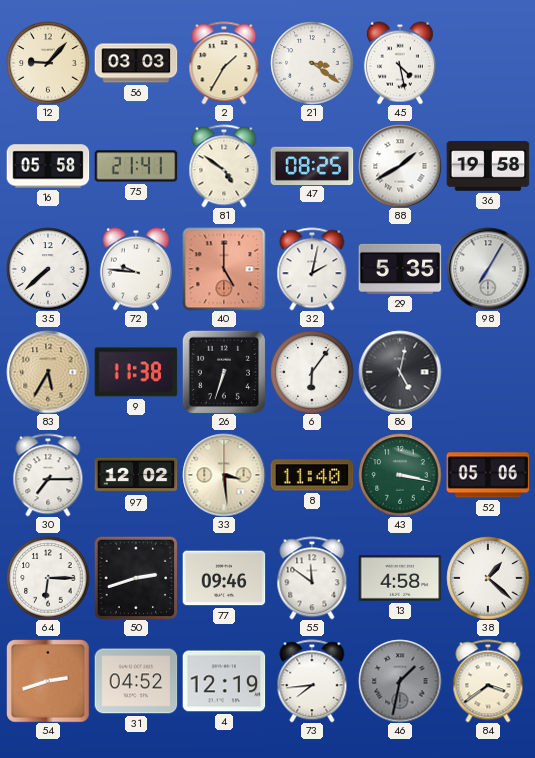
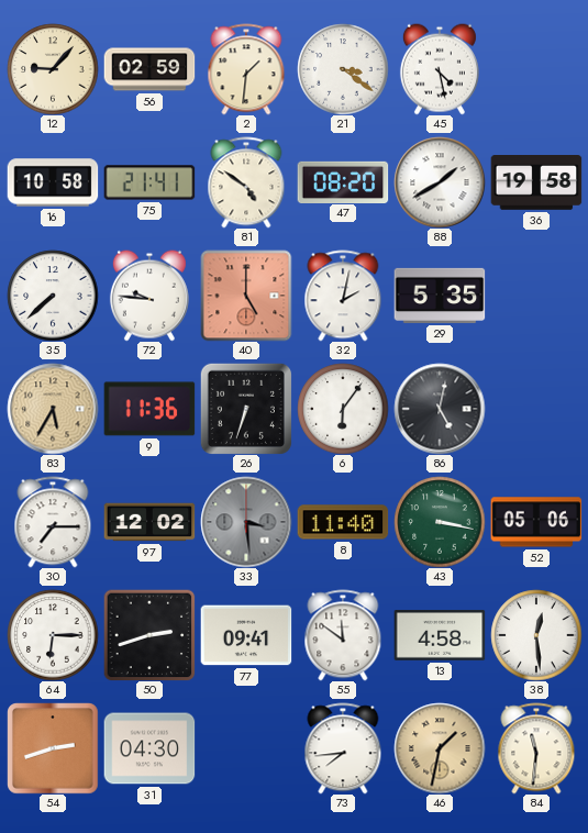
56: 03:03 -> 02:59
2: 1:35 -> 1:31
16: 05:58 -> 10:58
47: 08:25 -> 08:20
98: 7:05 -> none
9: 11:38 -> 11:36
33 dial: cream -> grey
77: 09:46 -> 09:41
38: 1:22 -> 12:29
31: 04:52 -> 04:30
4: 12:19 -> none
46 dial: grey -> champagne
84: 3:39 -> 11:31
